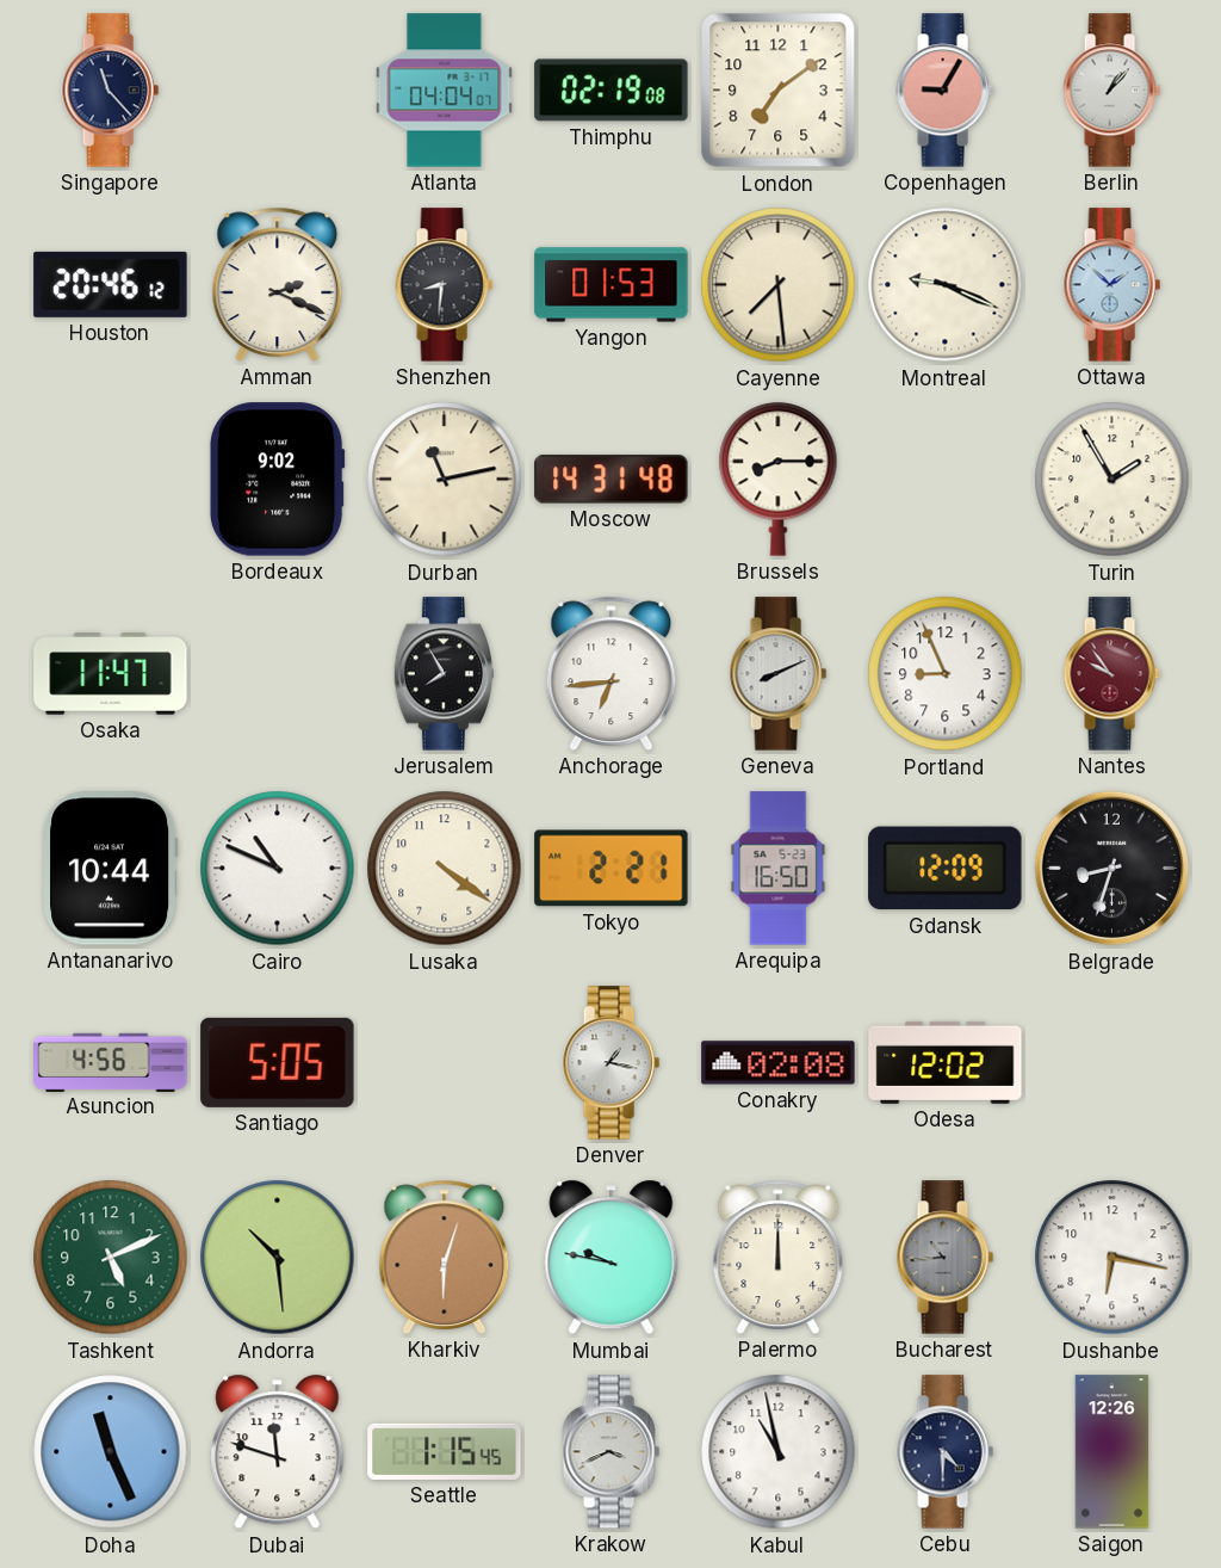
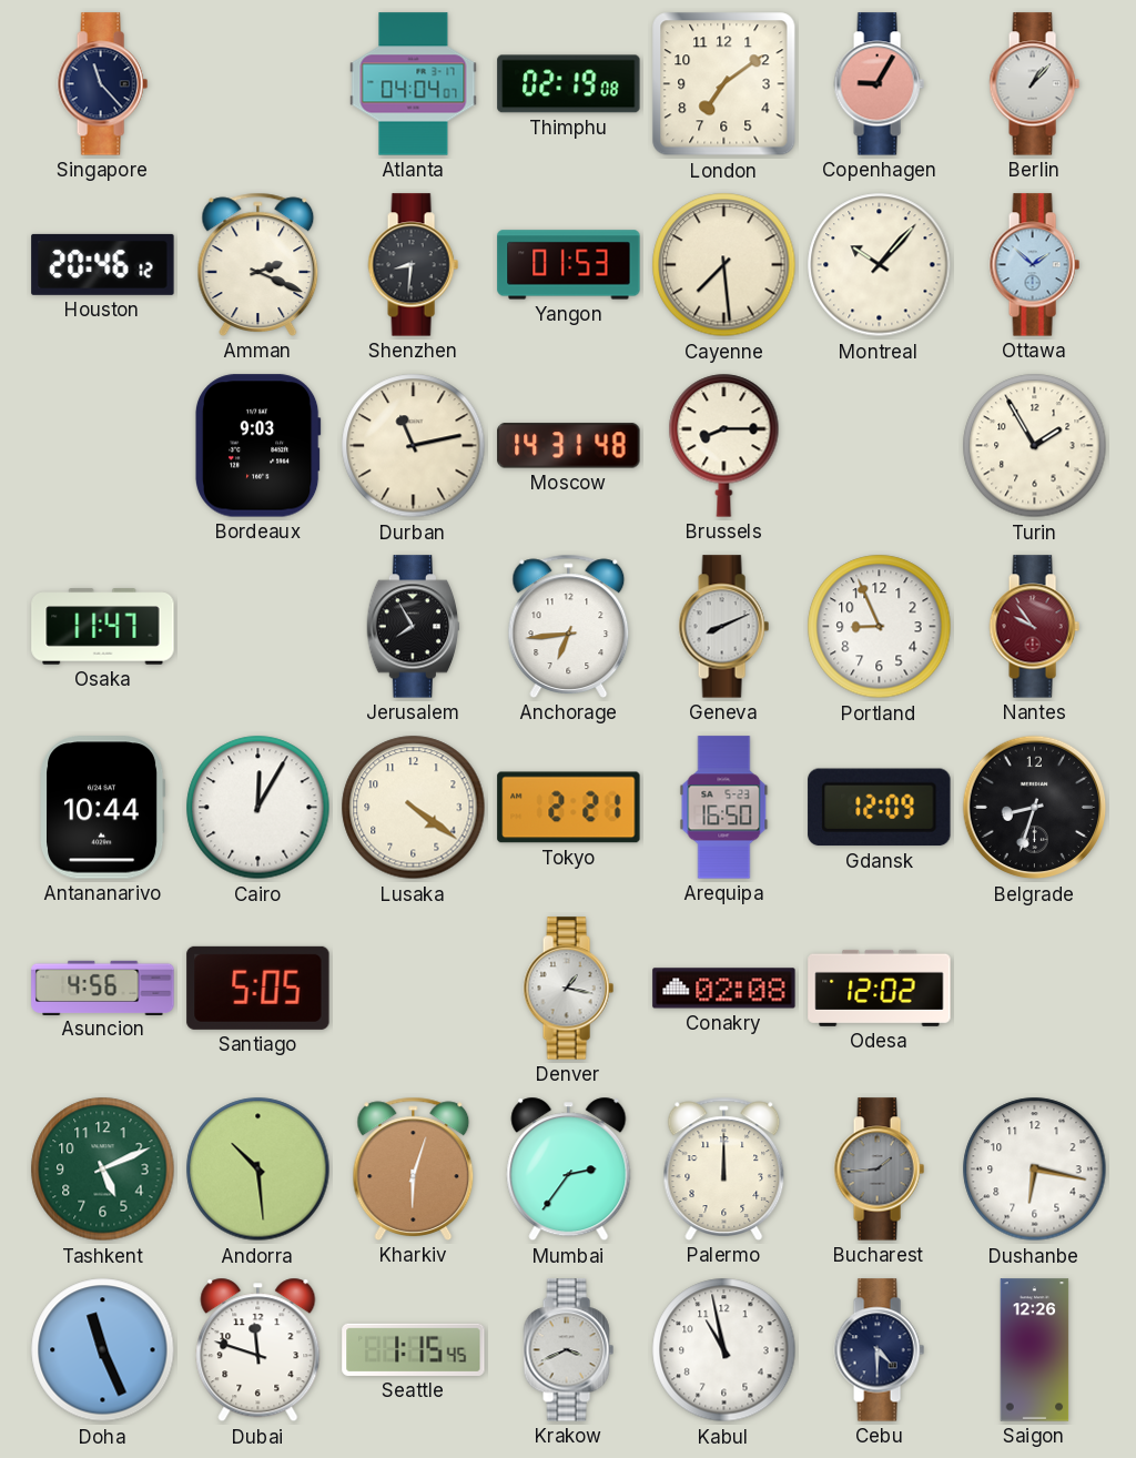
Montreal: 9:19 -> 10:07
Bordeaux: 9:02 -> 9:03
Cairo: 10:49 -> 12:05
Mumbai: 9:47 -> 2:36
Bucharest: 10:44 -> 1:44
